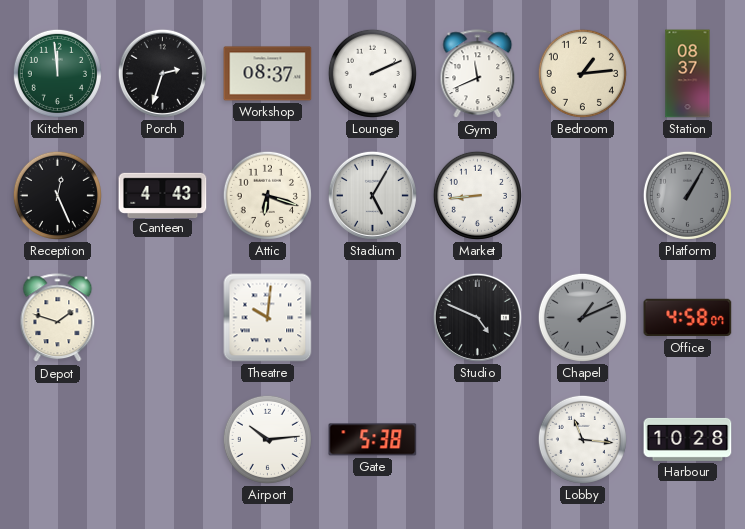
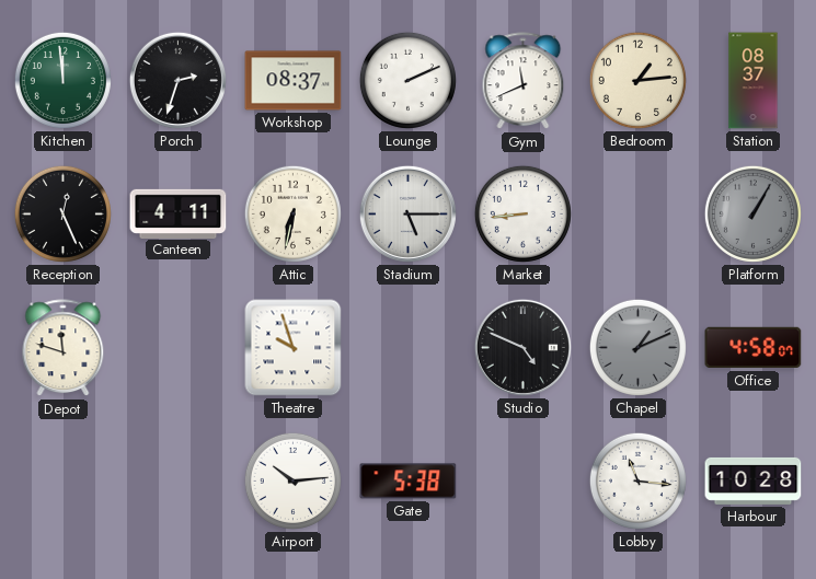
Canteen: 4:43 -> 4:11
Attic: 6:18 -> 6:32
Stadium: 5:05 -> 5:15
Depot: 1:48 -> 11:48
Theatre: 10:01 -> 9:57
